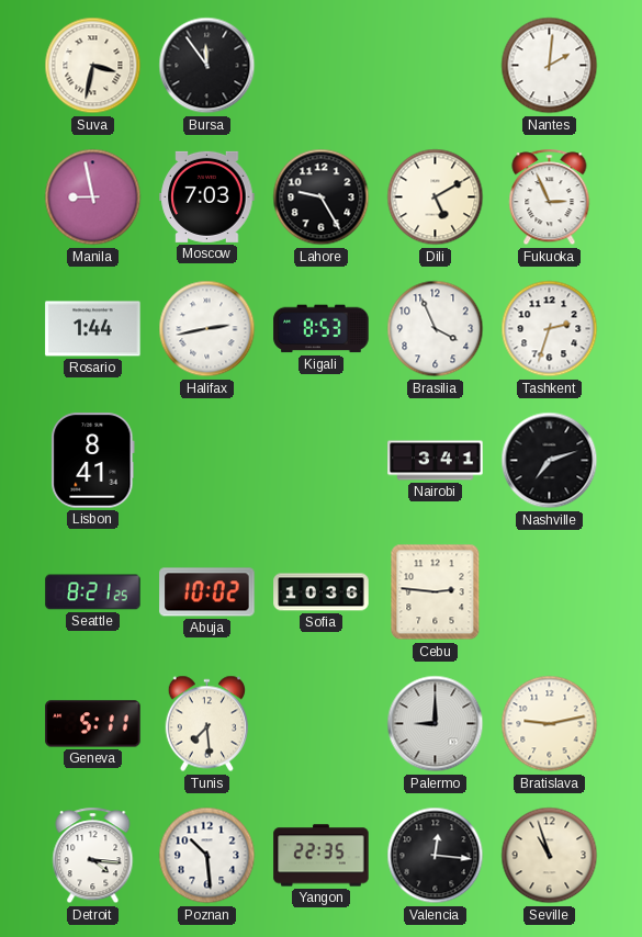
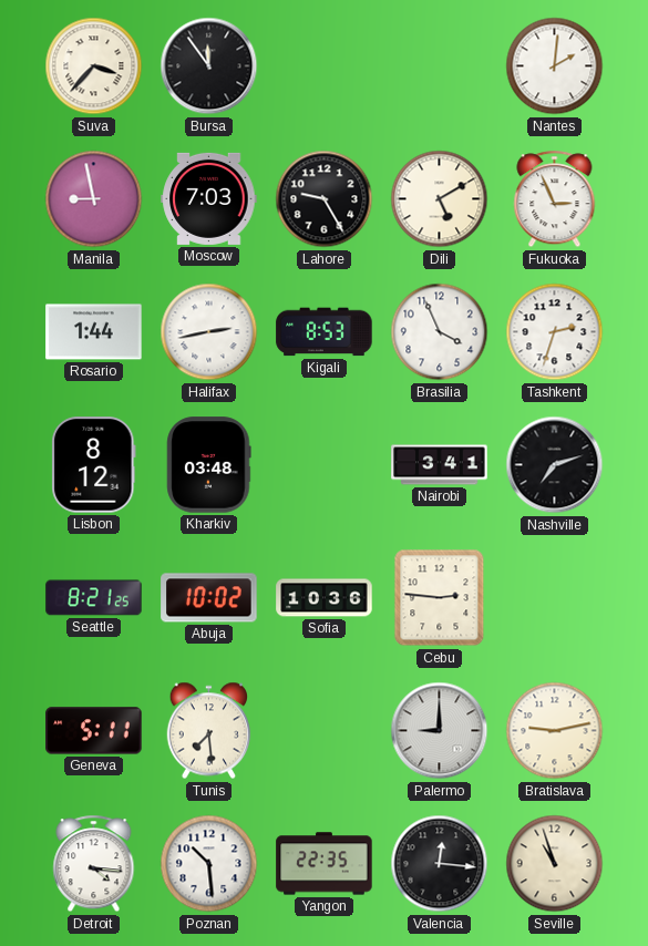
Suva: 3:32 -> 3:37
Lisbon: 8:41 -> 8:12
Kharkiv: none -> 03:48
